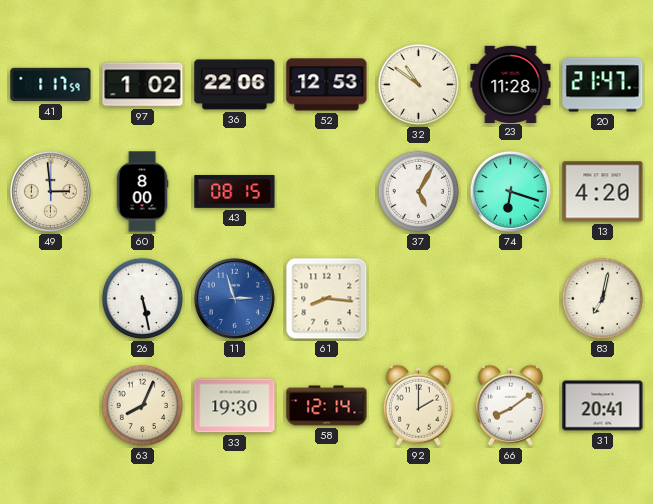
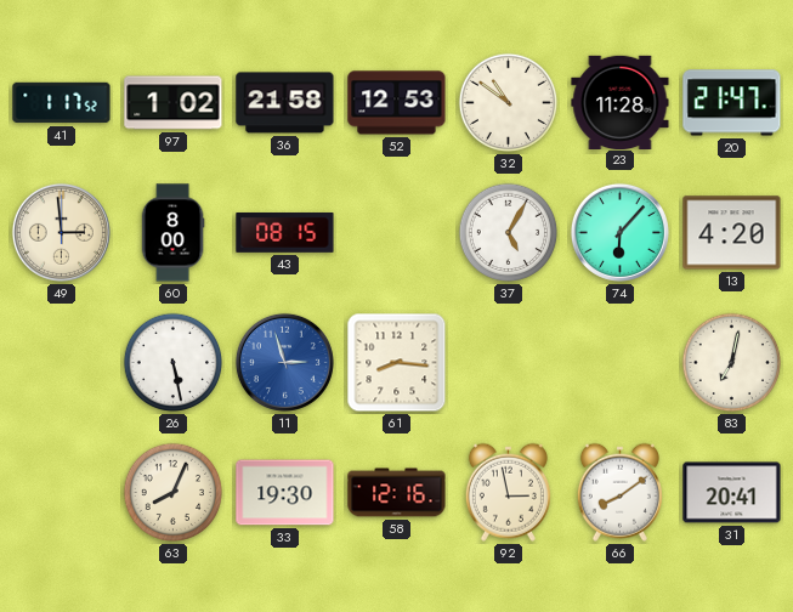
41: 1:17:59 -> 1:17:52
36: 22:06 -> 21:58
74: 6:18 -> 6:07
58: 12:14 -> 12:16
92: 2:00 -> 2:58
